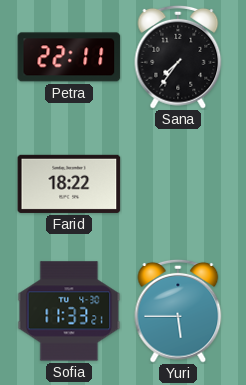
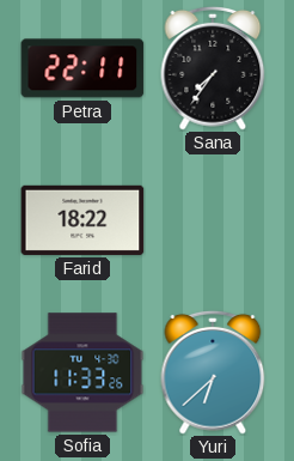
Sofia: 11:33:21 -> 11:33:26
Yuri: 5:45 -> 6:38
